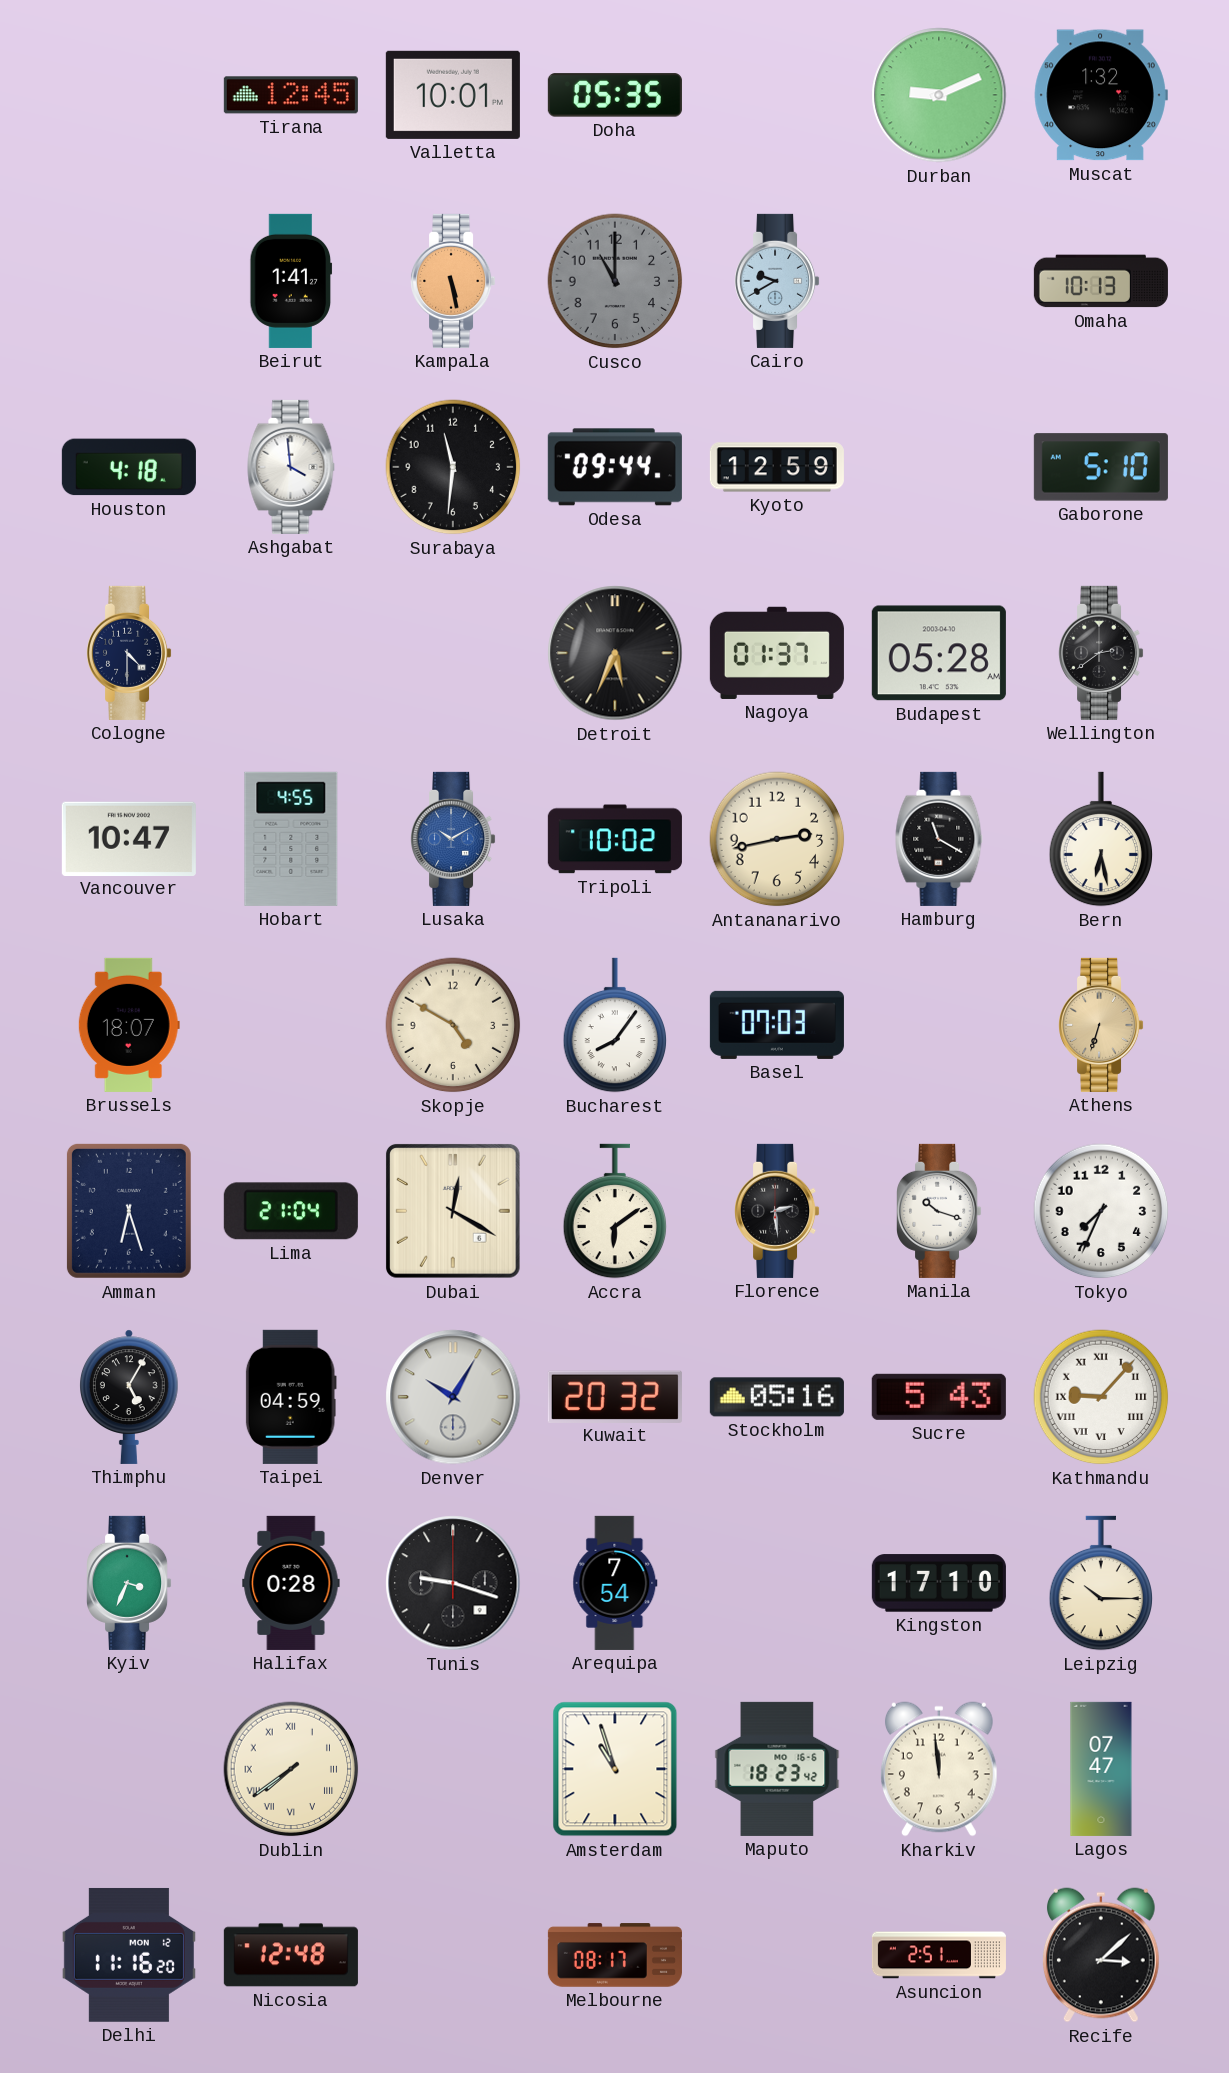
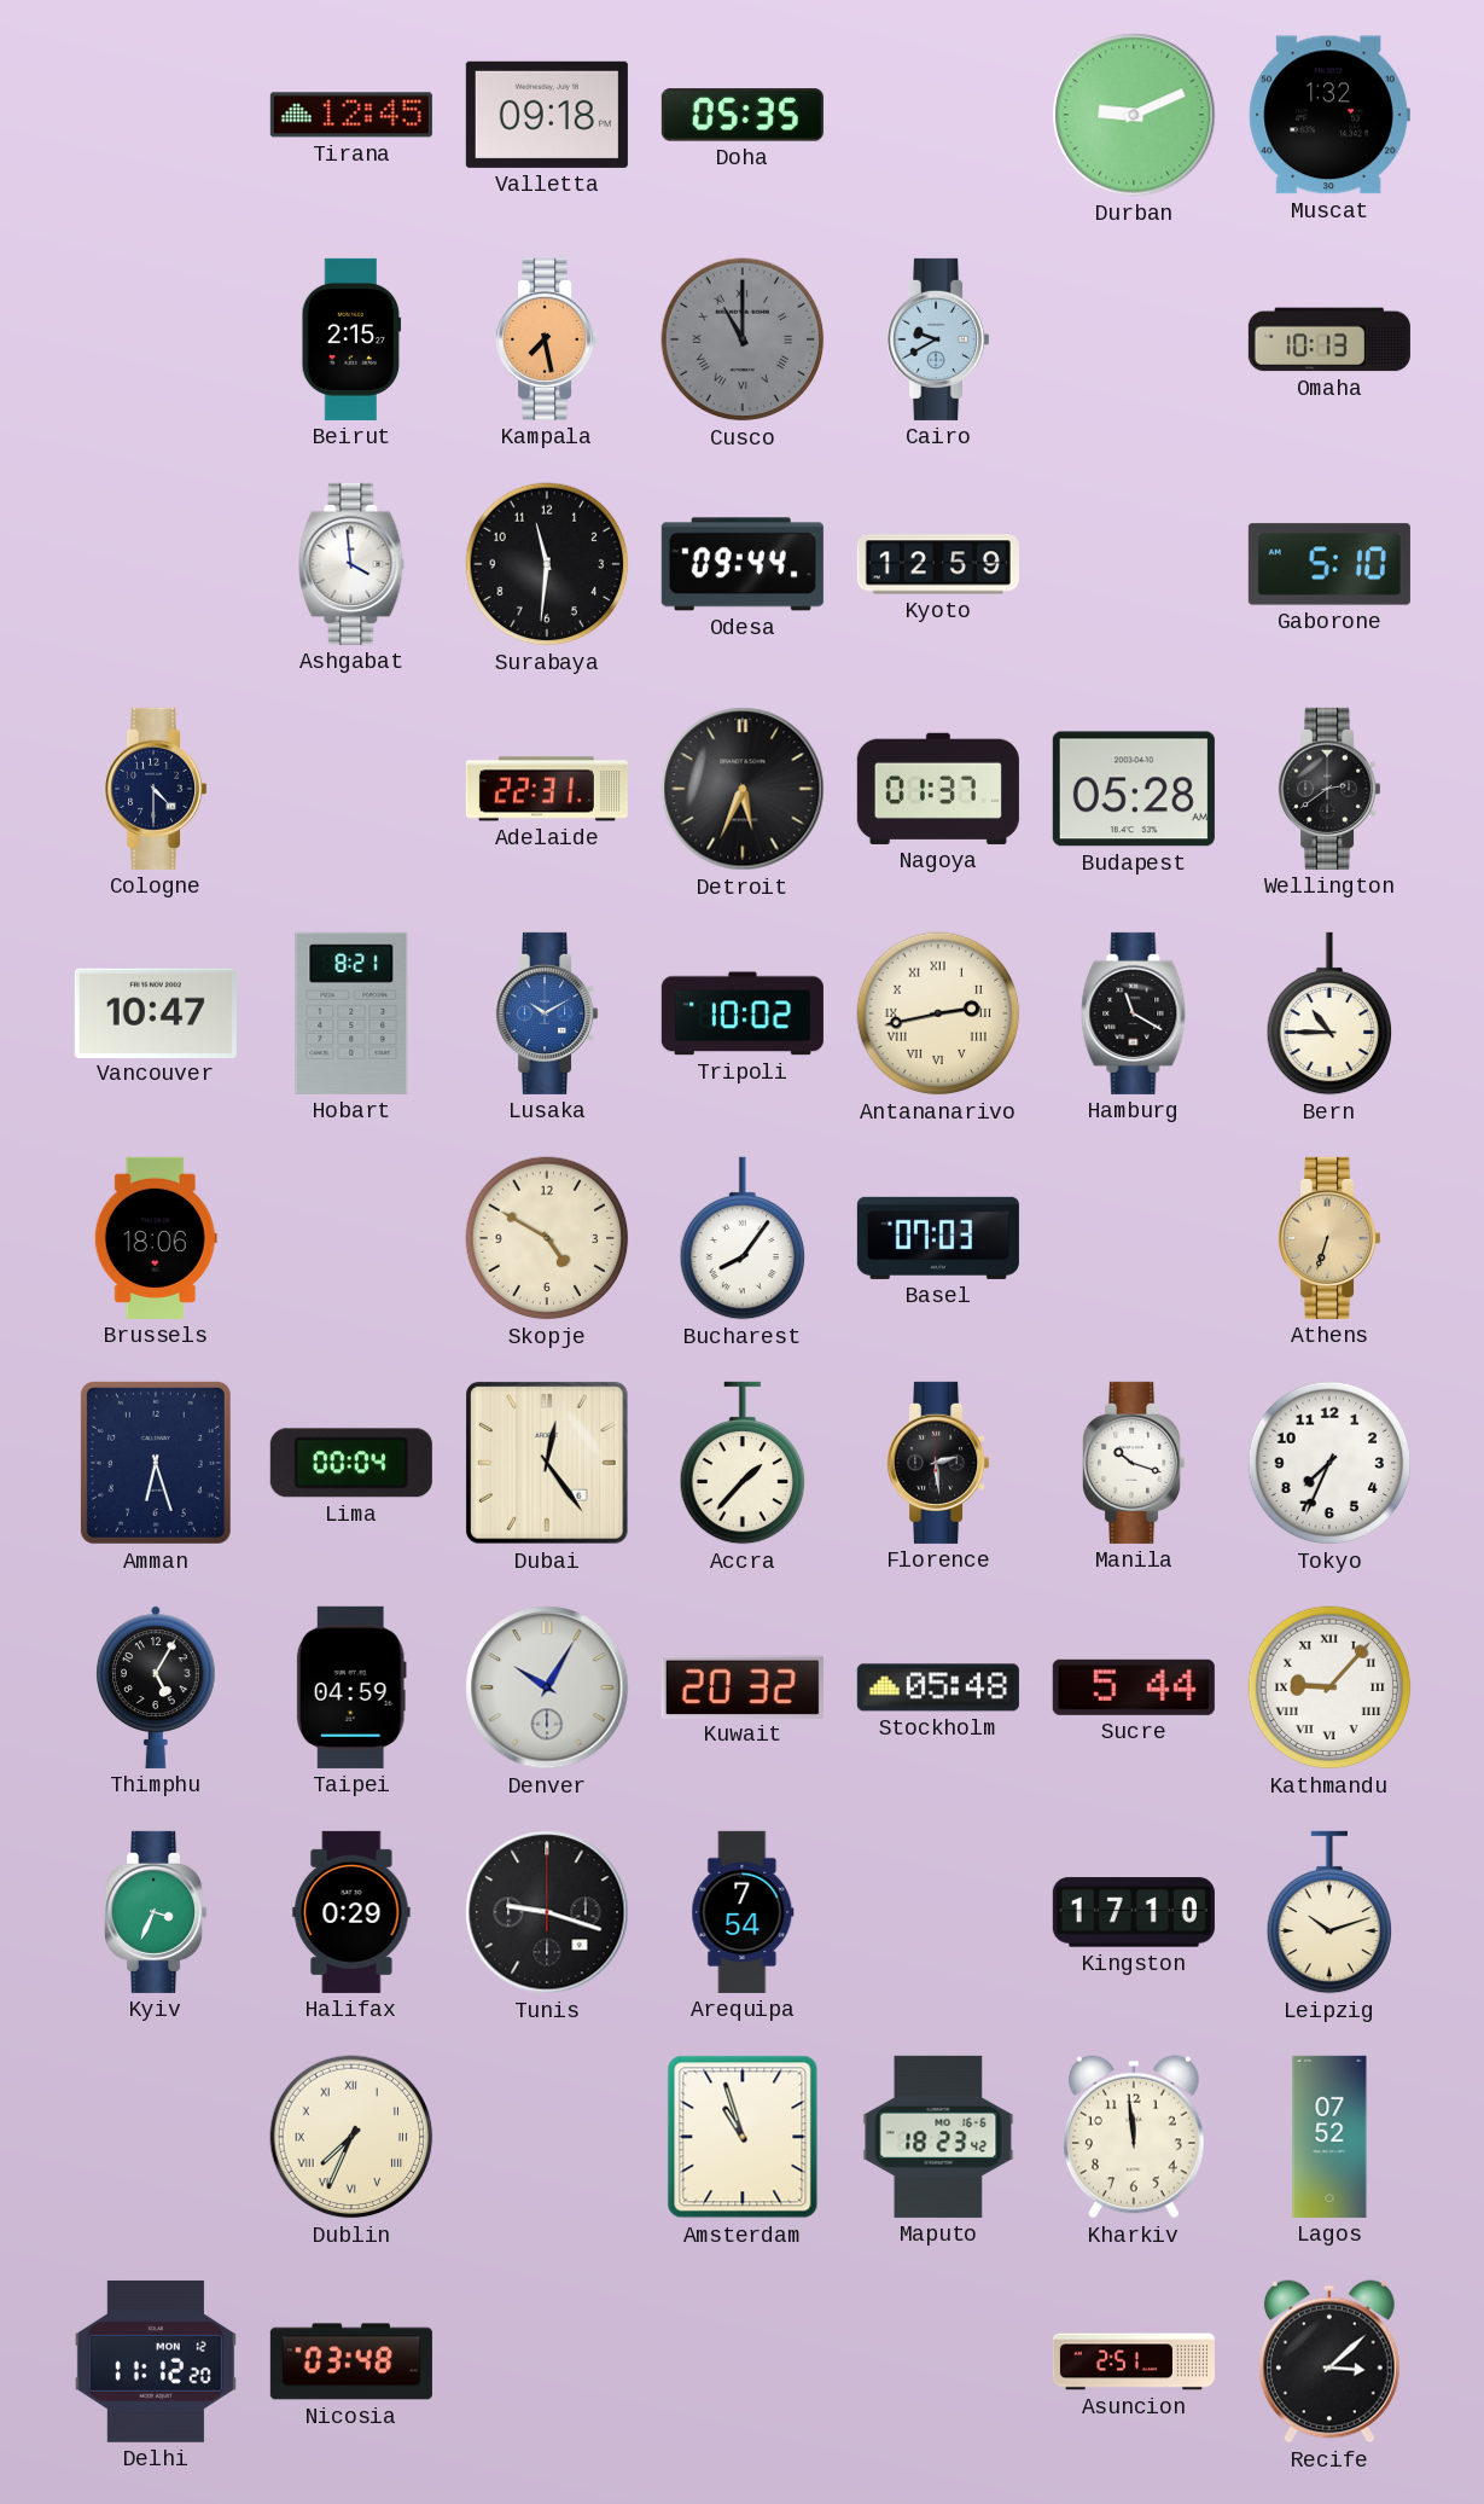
Valletta: 10:01 -> 09:18
Beirut: 1:41 -> 2:15
Kampala: 5:28 -> 7:28
Cusco numerals: Arabic -> Roman
Houston: 4:18 -> none
Adelaide: none -> 22:31
Hobart: 4:55 -> 8:21
Antananarivo numerals: Arabic -> Roman
Bern: 6:28 -> 10:45
Brussels: 18:07 -> 18:06
Lima: 21:04 -> 00:04
Dubai: 12:20 -> 12:24
Accra: 6:09 -> 1:37
Stockholm: 05:16 -> 05:48
Sucre: 5:43 -> 5:44
Halifax: 0:28 -> 0:29
Leipzig: 10:15 -> 10:12
Dublin: 7:39 -> 7:34
Lagos: 07:47 -> 07:52
Delhi: 11:16 -> 11:12
Nicosia: 12:48 -> 03:48
Melbourne: 08:17 -> none
